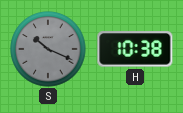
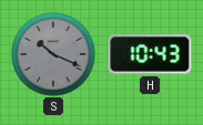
H: 10:38 -> 10:43
